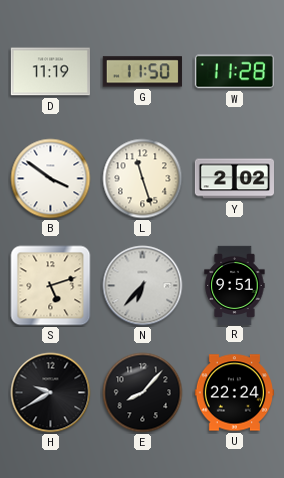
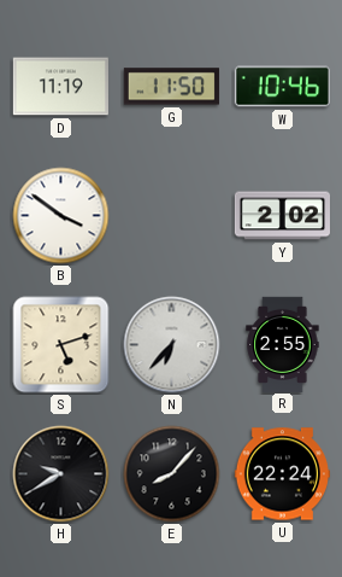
W: 11:28 -> 10:46
L: 11:27 -> none
R: 9:51 -> 2:55
